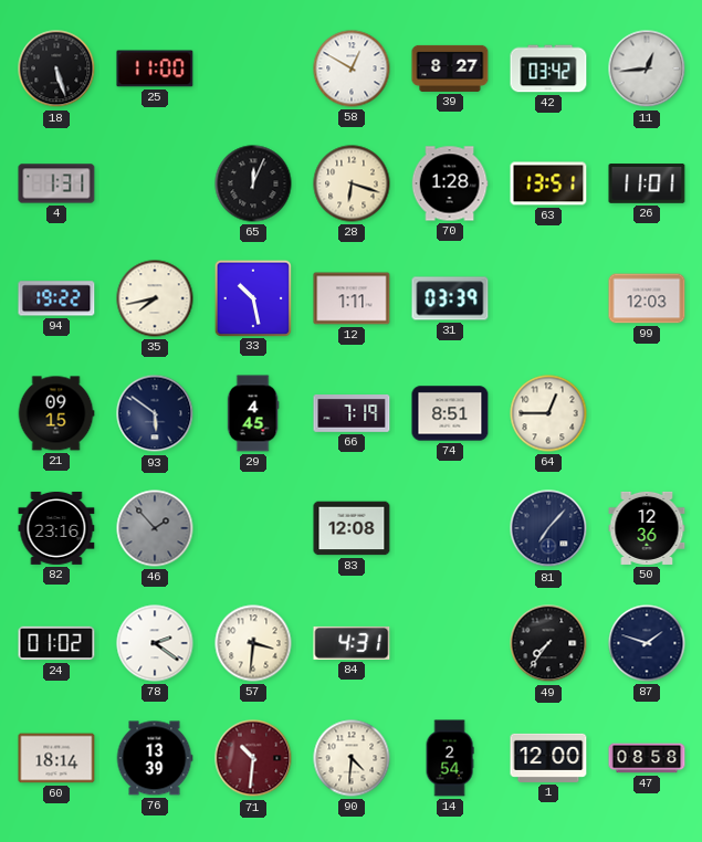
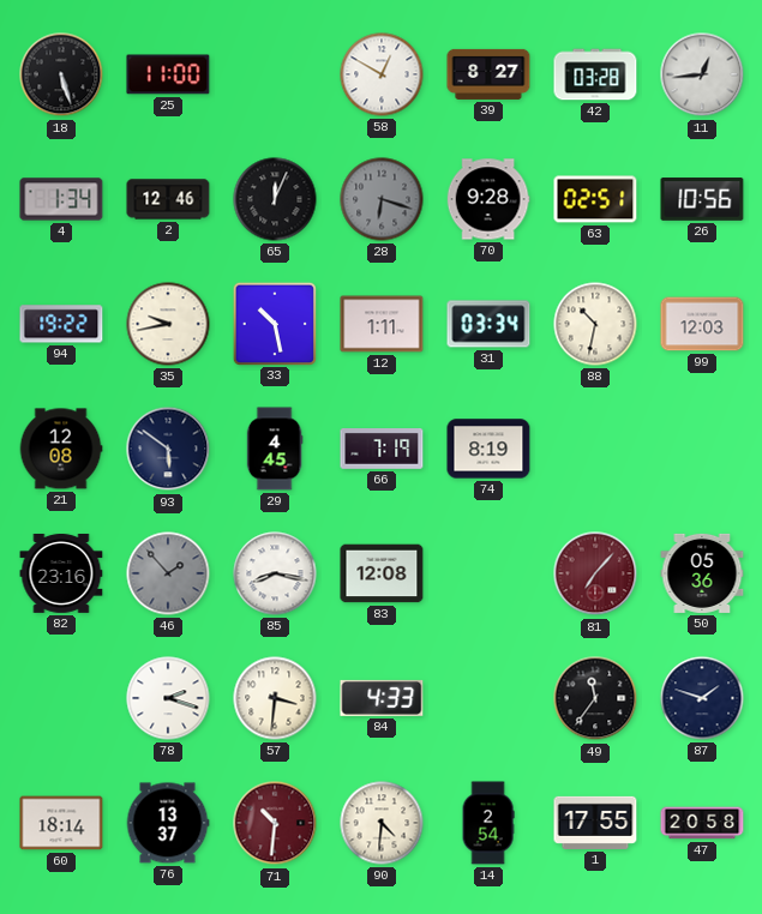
42: 03:42 -> 03:28
4: 1:31 -> 1:34
2: none -> 12:46
28 dial: cream -> grey
70: 1:28 -> 9:28
63: 13:51 -> 02:51
26: 11:01 -> 10:56
35: 7:43 -> 9:43
31: 03:39 -> 03:34
88: none -> 10:32
21: 09:15 -> 12:08
74: 8:51 -> 8:19
64: 12:45 -> none
85: none -> 8:17
81 dial: navy -> burgundy
50: 12:36 -> 05:36
24: 01:02 -> none
78: 2:21 -> 2:18
84: 4:31 -> 4:33
49: 7:36 -> 11:36
76: 13:39 -> 13:37
1: 12:00 -> 17:55
47: 08:58 -> 20:58
